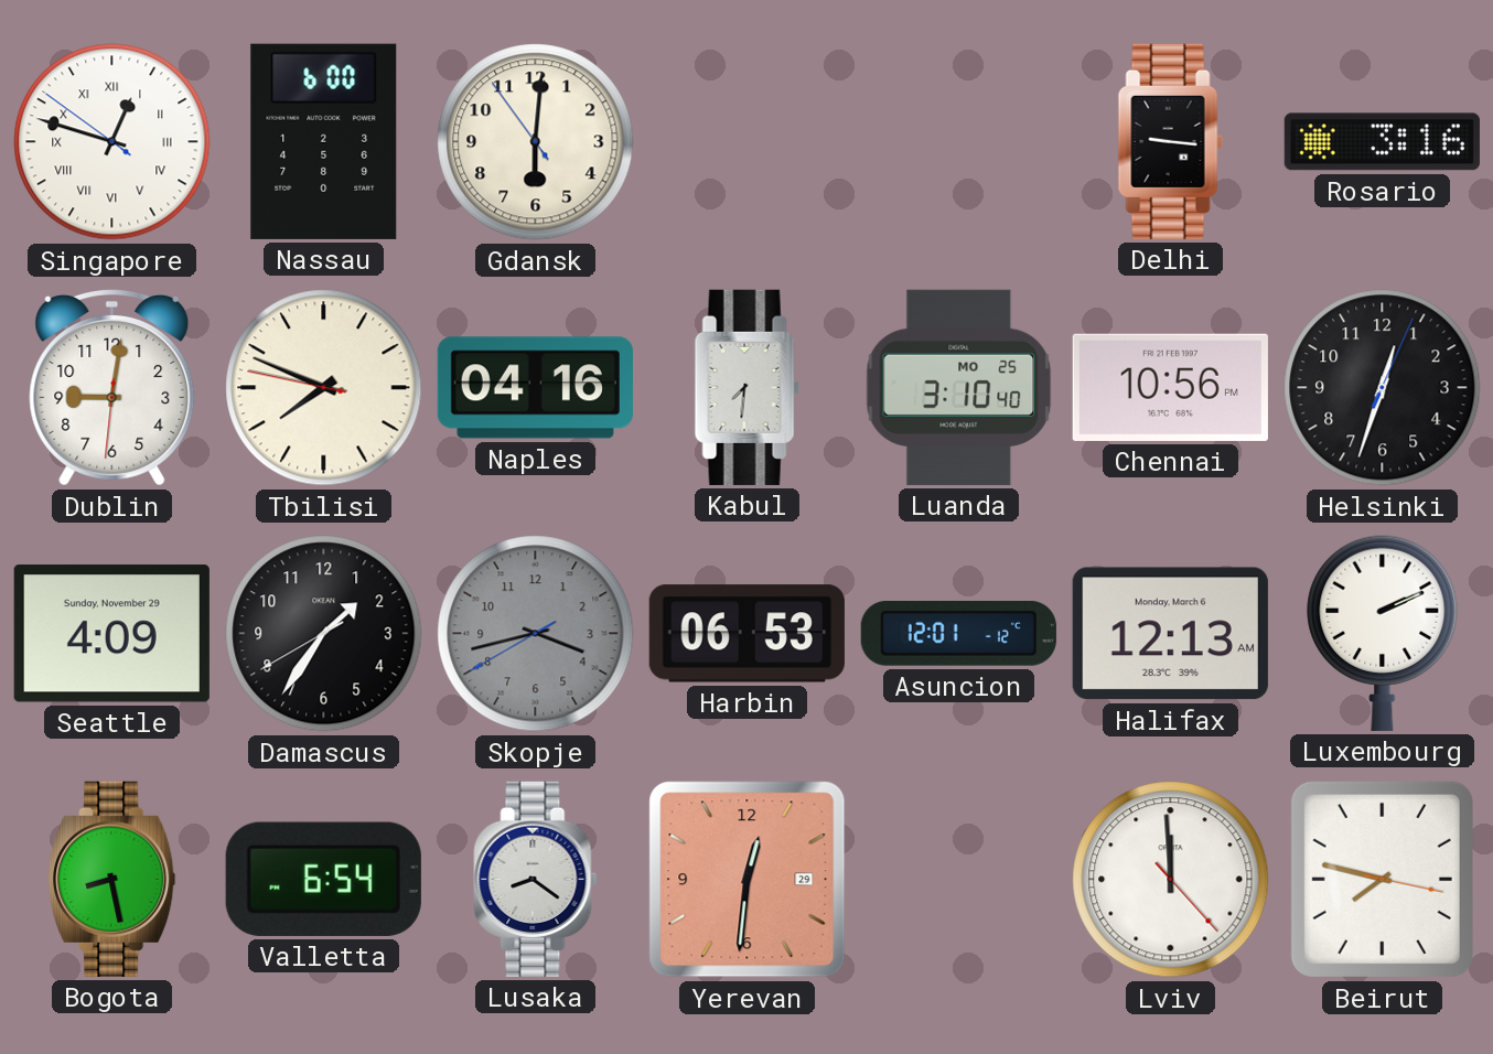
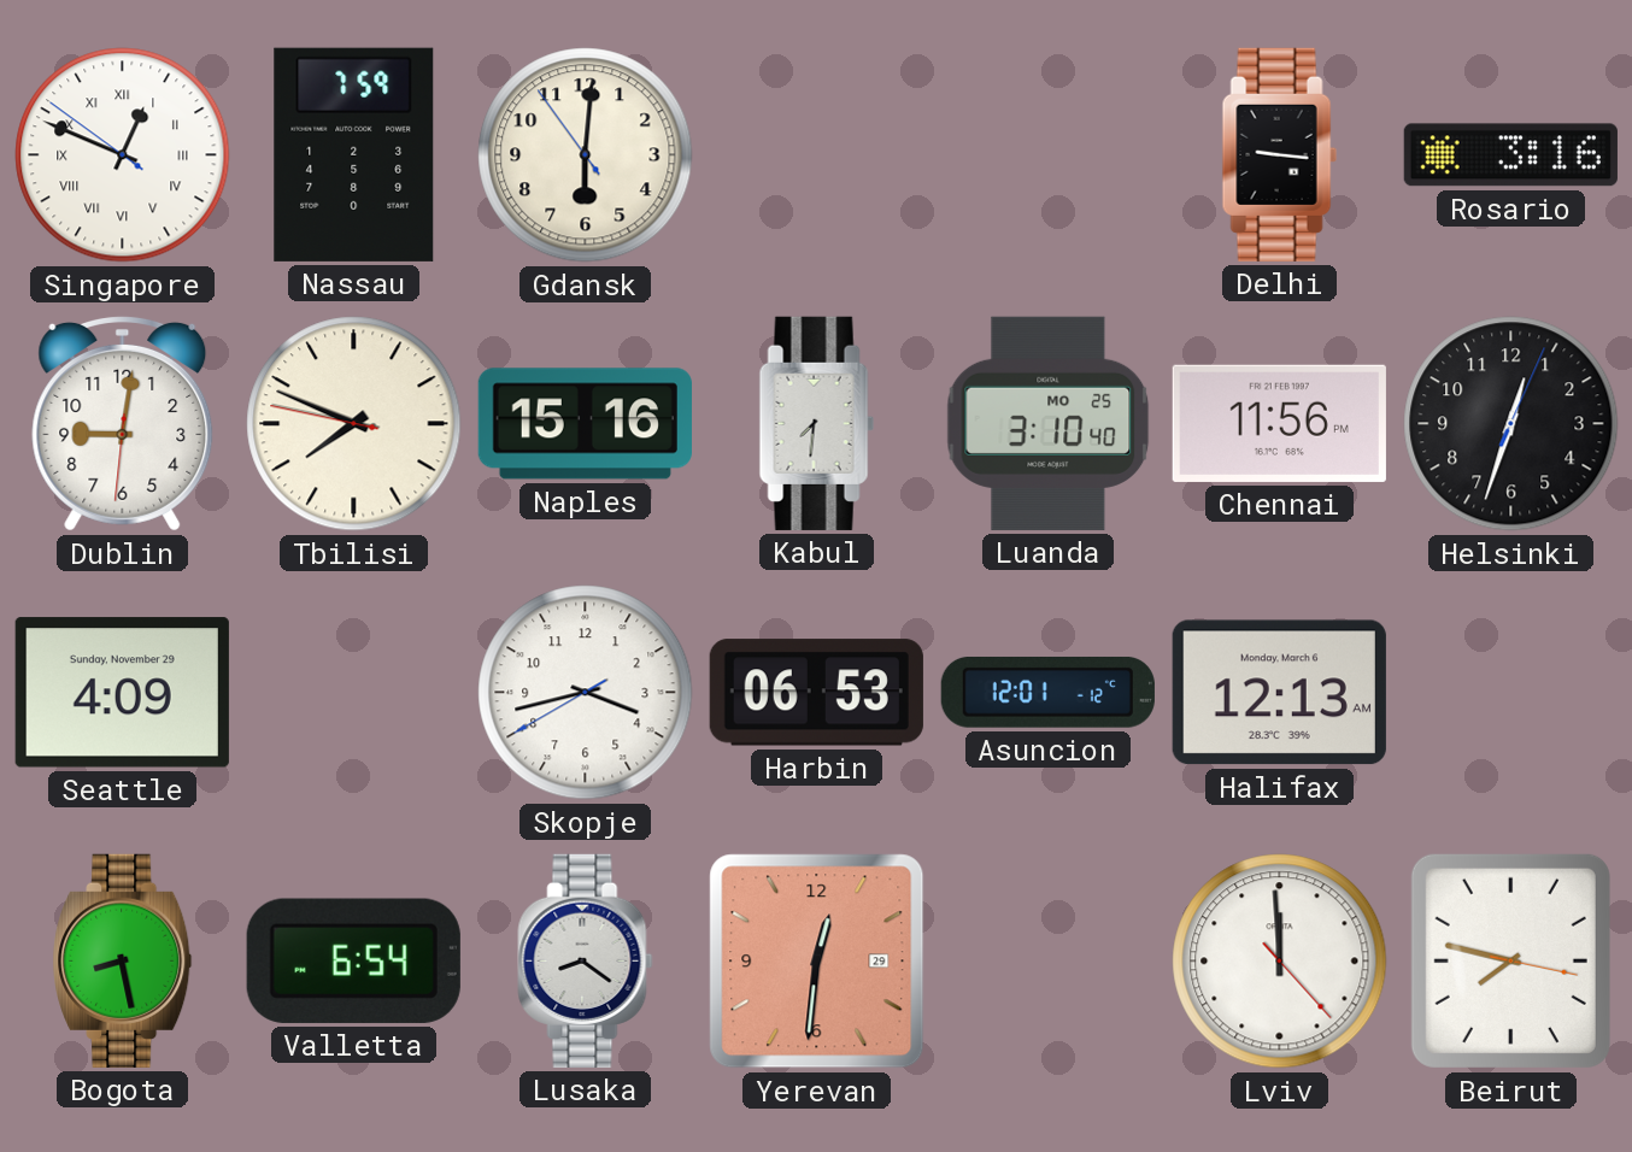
Singapore: 12:47 -> 12:48
Nassau: 6:00 -> 7:59
Naples: 04:16 -> 15:16
Chennai: 10:56 -> 11:56
Damascus: 1:35 -> none
Skopje dial: grey -> white
Luxembourg: 2:11 -> none
